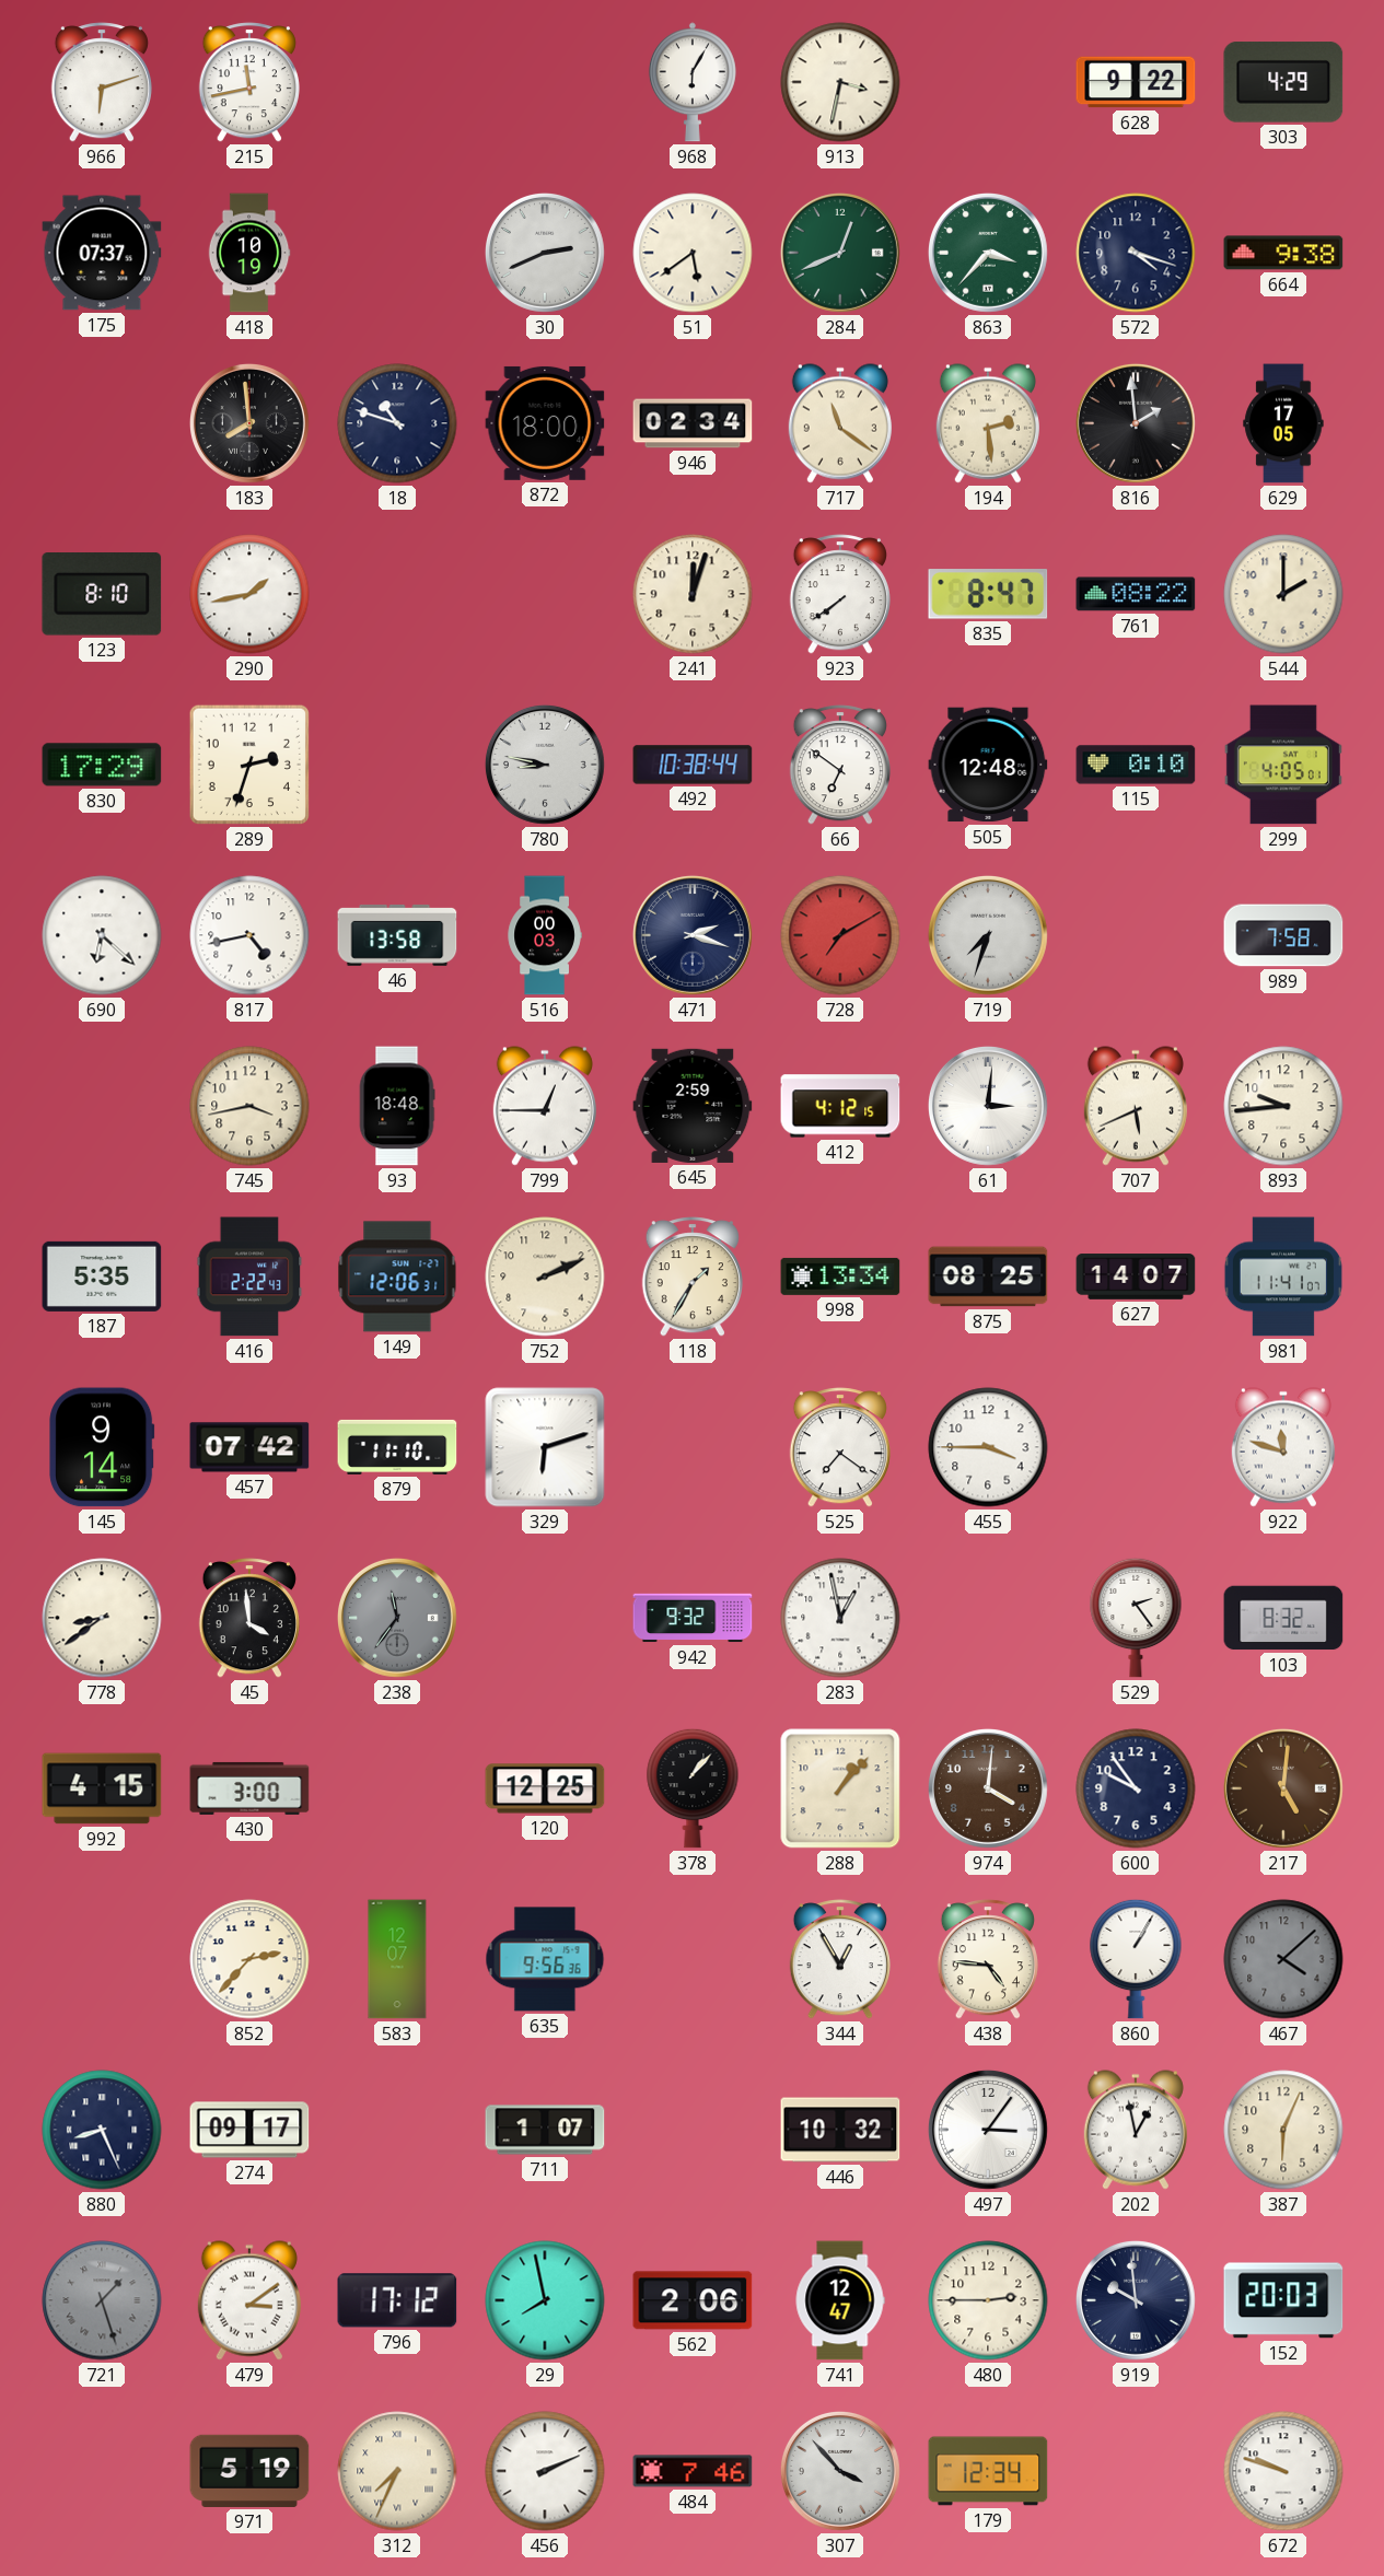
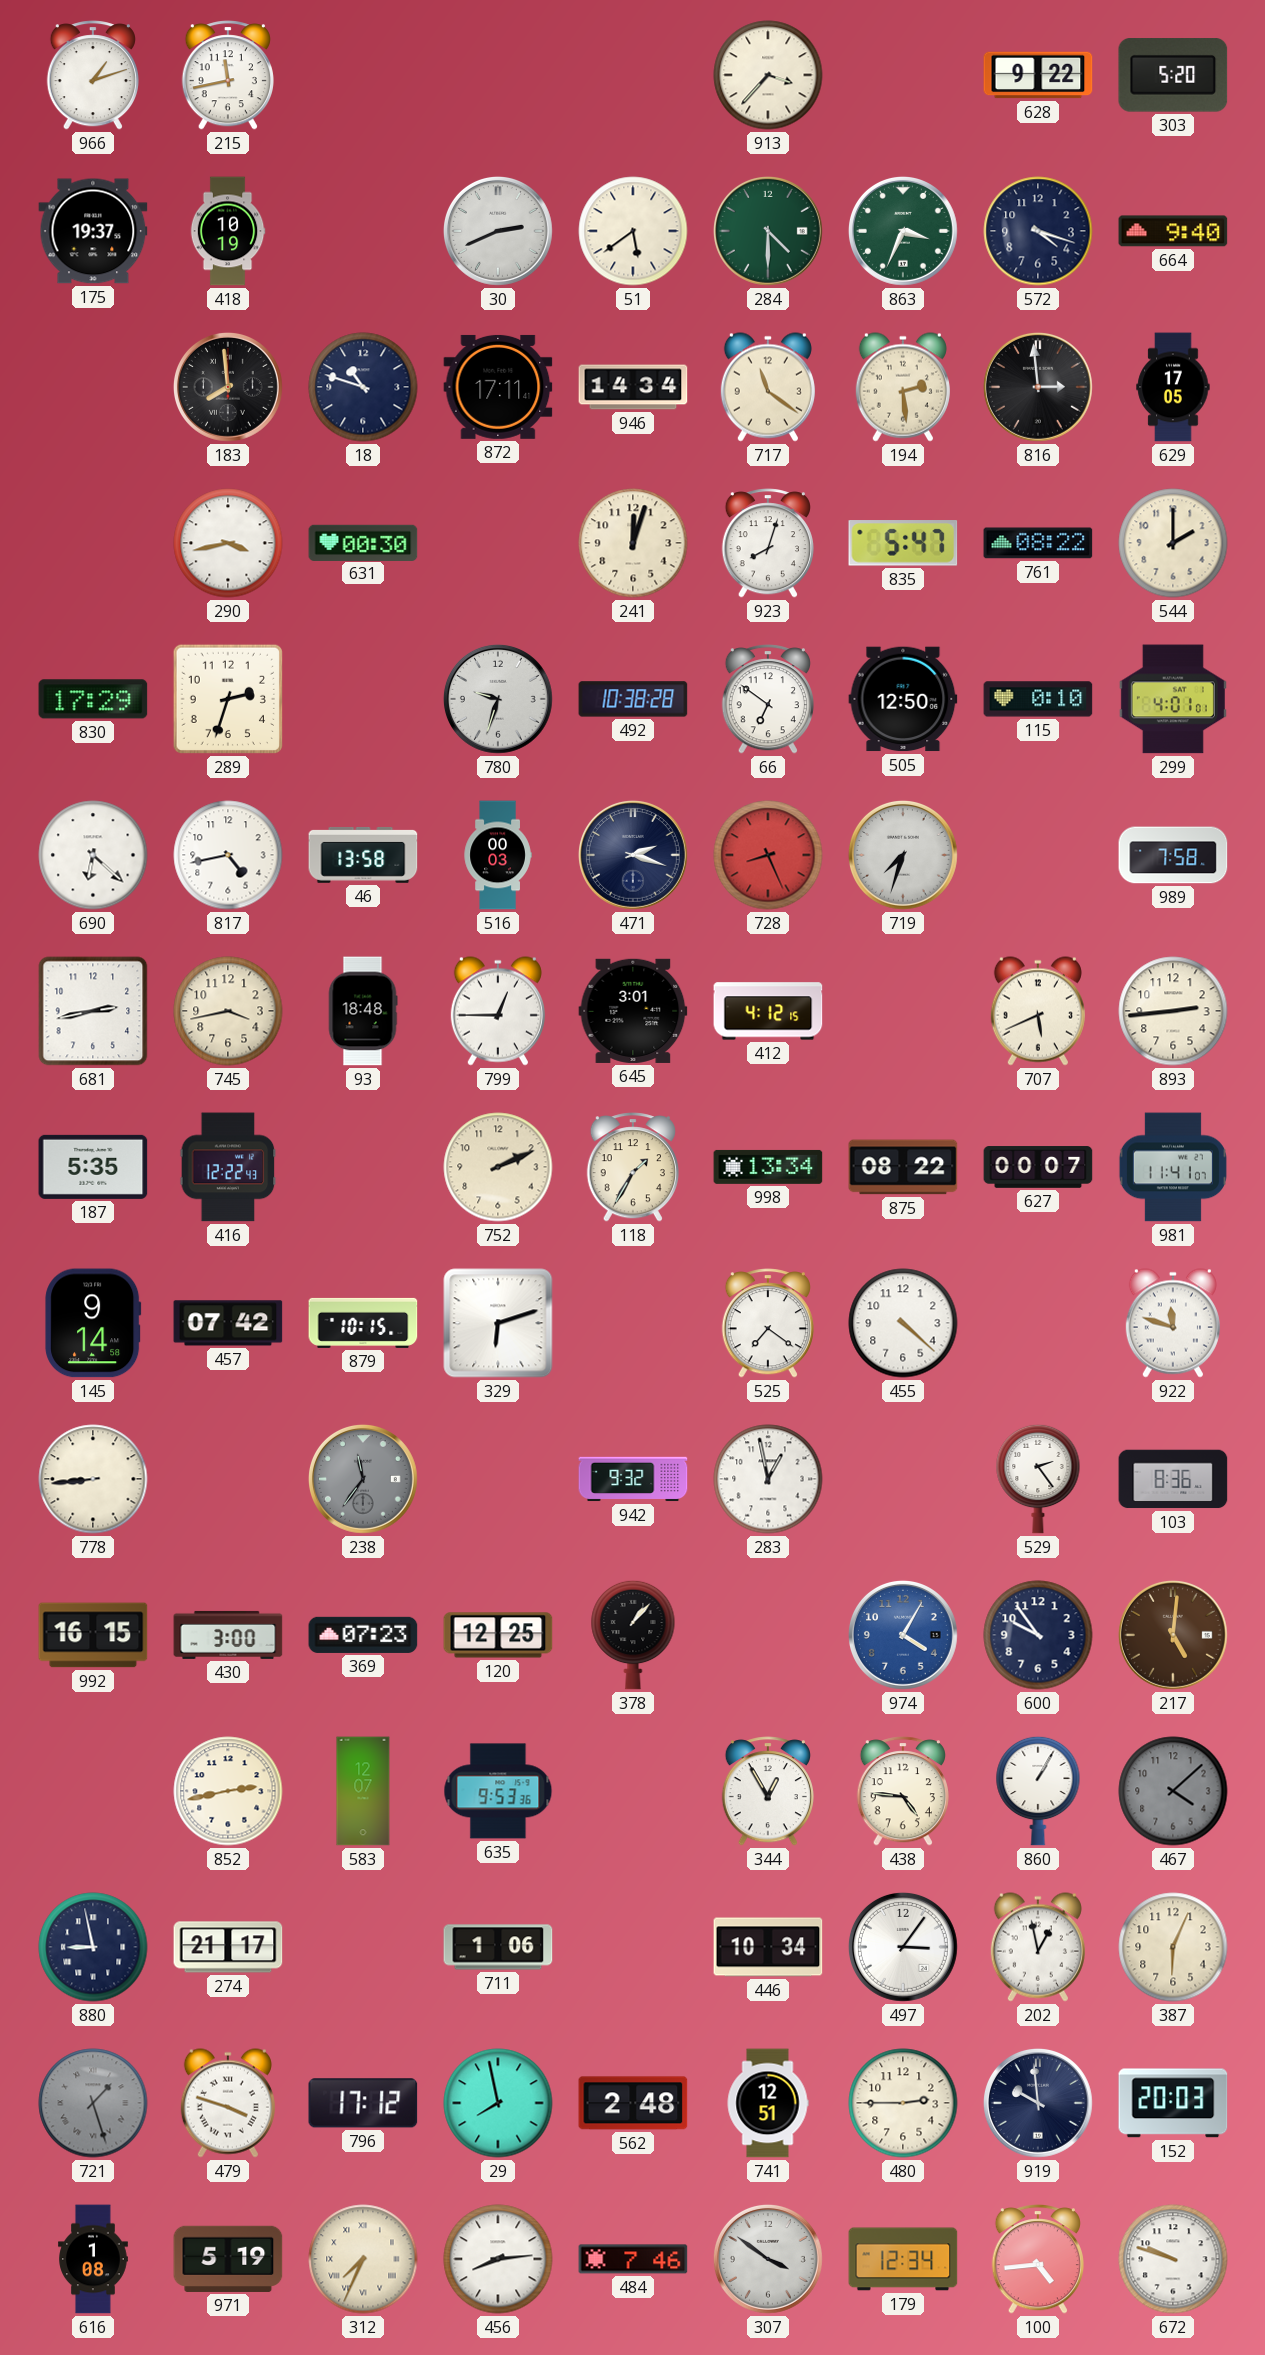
966: 6:12 -> 1:12
968: 6:05 -> none
913: 3:32 -> 3:37
303: 4:29 -> 5:20
175: 07:37 -> 19:37
284: 12:41 -> 4:30
863: 3:37 -> 3:34
664: 9:38 -> 9:40
872: 18:00 -> 17:11
946: 02:34 -> 14:34
816: 1:59 -> 2:59
123: 8:10 -> none
290: 1:43 -> 3:43
631: none -> 00:30
923: 7:39 -> 8:03
835: 8:47 -> 5:47
780: 8:47 -> 9:33
492: 10:38:44 -> 10:38:28
505: 12:48 -> 12:50
299: 4:05 -> 4:01
728: 7:10 -> 8:26
681: none -> 2:43
645: 2:59 -> 3:01
61: 3:01 -> none
893: 9:44 -> 2:44
416: 2:22 -> 12:22
149: 12:06 -> none
875: 08:25 -> 08:22
627: 14:07 -> 00:07
879: 11:10 -> 10:15
455: 3:45 -> 4:22
778: 8:39 -> 8:44
45: 3:59 -> none
103: 8:32 -> 8:36
992: 4:15 -> 16:15
369: none -> 07:23
288: 1:07 -> none
974: 4:01 -> 4:05
974 dial: brown -> blue
852: 2:37 -> 2:43
635: 9:56 -> 9:53
880: 8:26 -> 8:58
274: 09:17 -> 21:17
711: 1:07 -> 1:06
446: 10:32 -> 10:34
479: 3:09 -> 3:48
562: 2:06 -> 2:48
741: 12:47 -> 12:51
616: none -> 1:08
456: 2:11 -> 8:14
307: 3:53 -> 3:51
100: none -> 4:44
